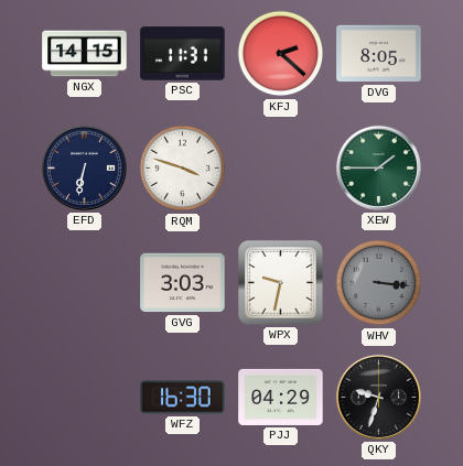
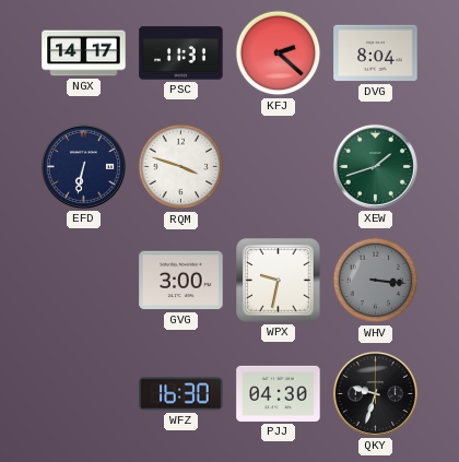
NGX: 14:15 -> 14:17
DVG: 8:05 -> 8:04
XEW: 1:45 -> 1:42
GVG: 3:03 -> 3:00
PJJ: 04:29 -> 04:30
